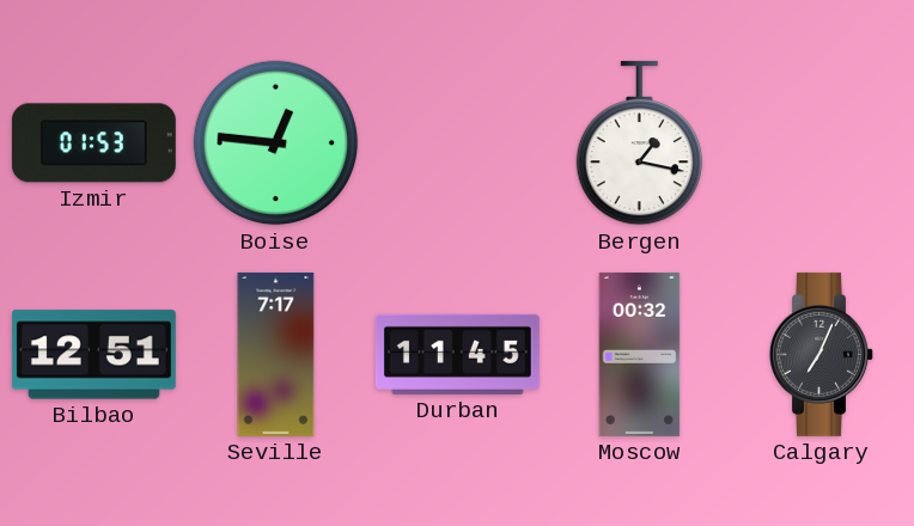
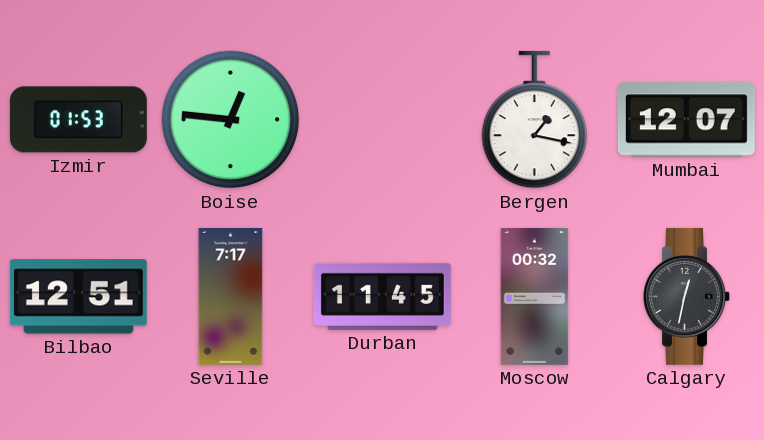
Mumbai: none -> 12:07
Calgary: 7:04 -> 12:32
